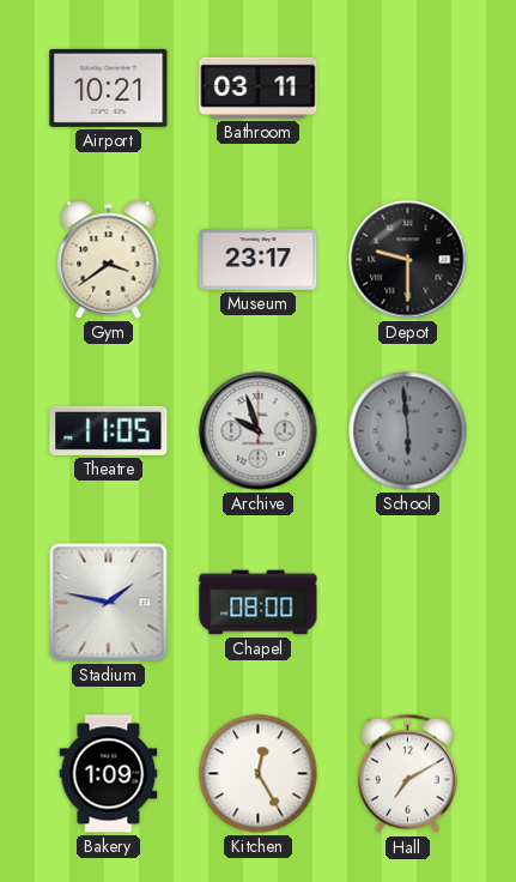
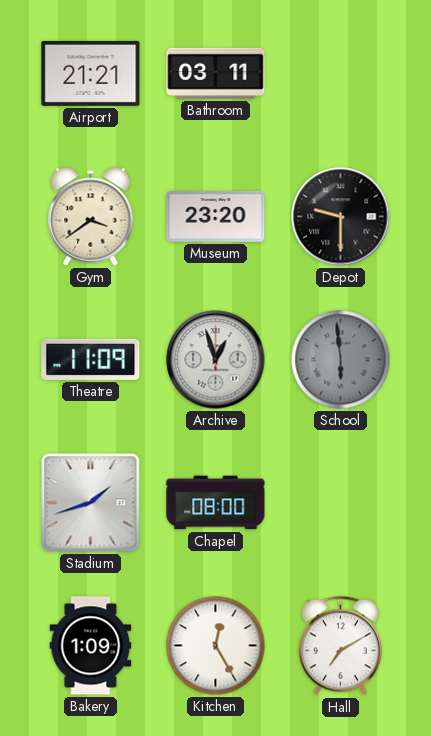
Airport: 10:21 -> 21:21
Museum: 23:17 -> 23:20
Theatre: 11:05 -> 11:09
Archive: 9:57 -> 12:57
Stadium: 1:47 -> 1:42
